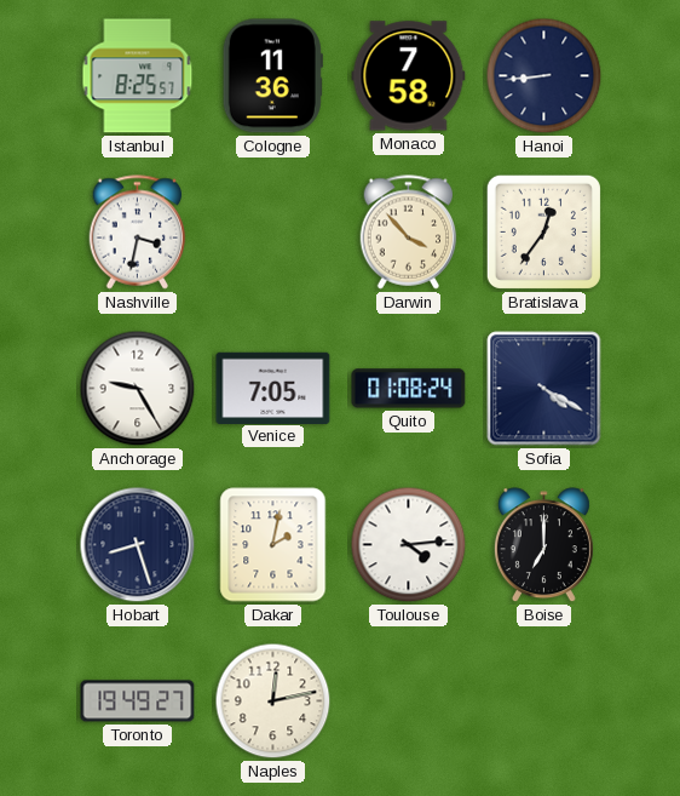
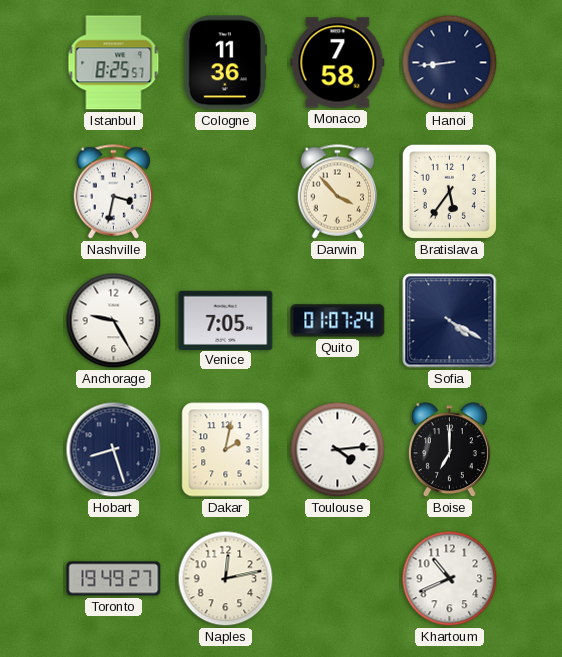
Bratislava: 12:36 -> 5:36
Quito: 01:08 -> 01:07
Khartoum: none -> 10:41
